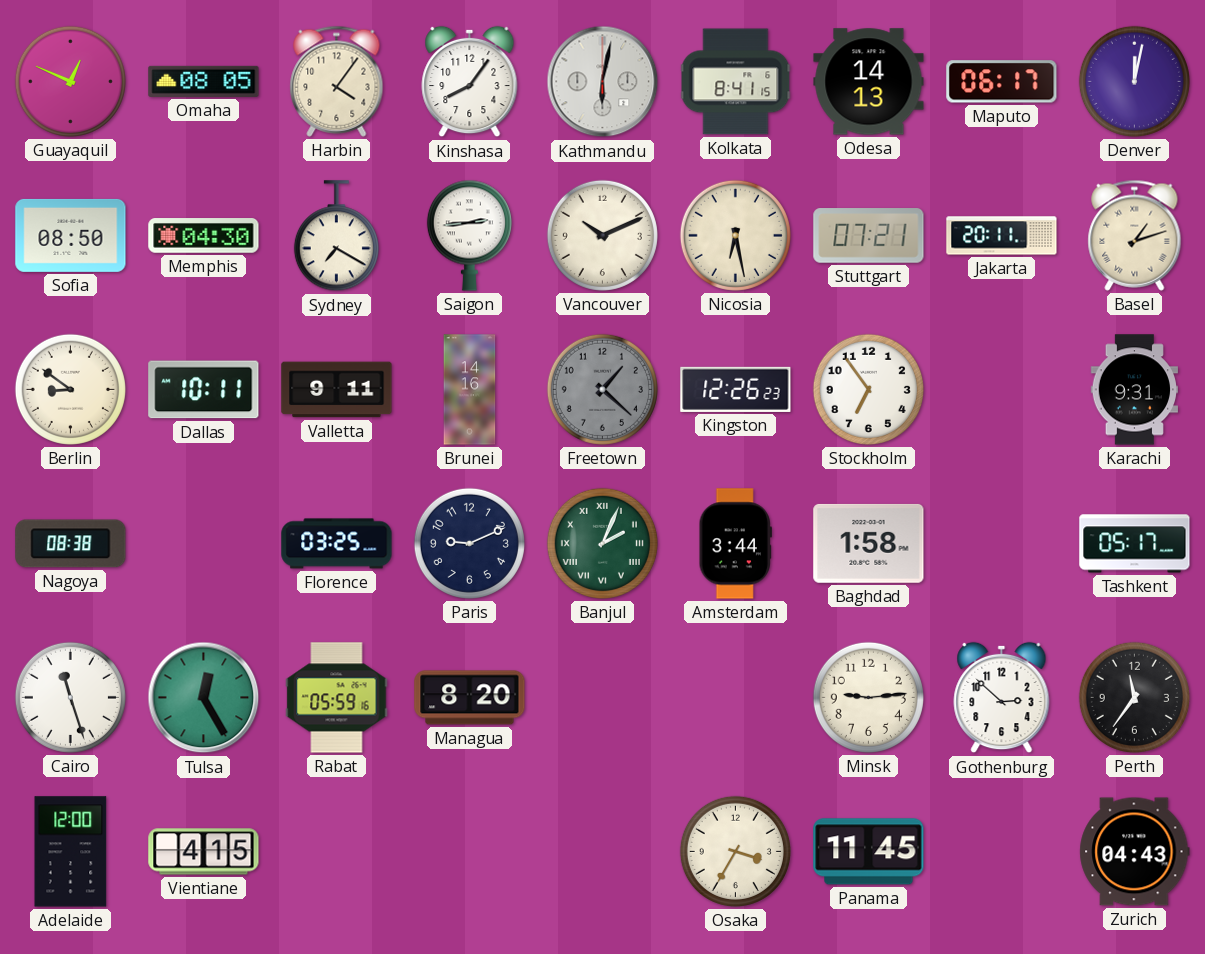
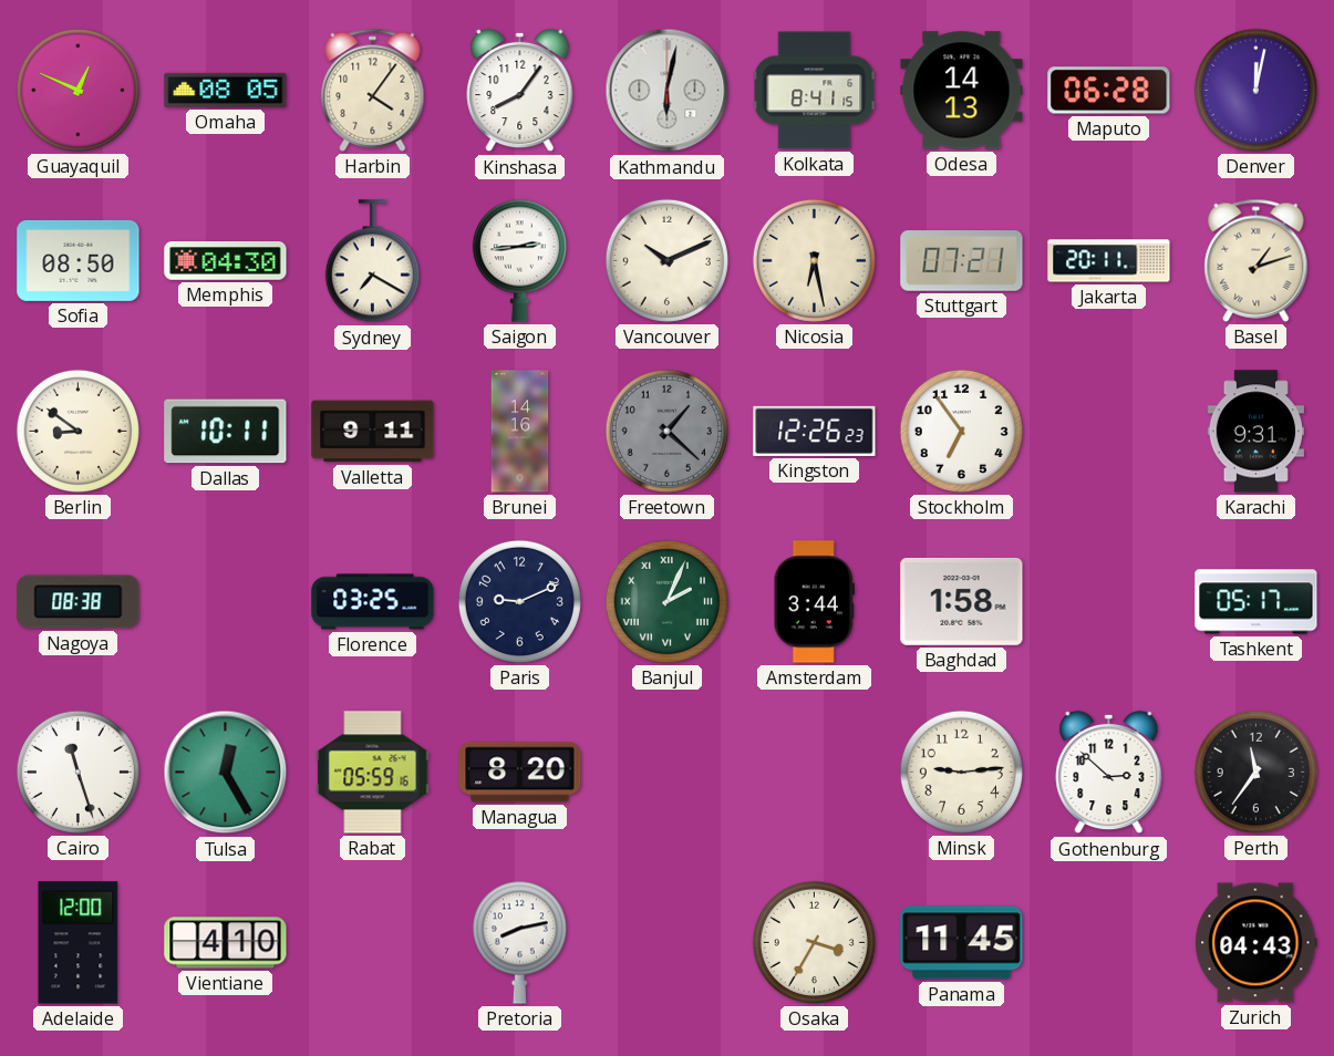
Maputo: 06:17 -> 06:28
Vientiane: 4:15 -> 4:10
Pretoria: none -> 8:13
